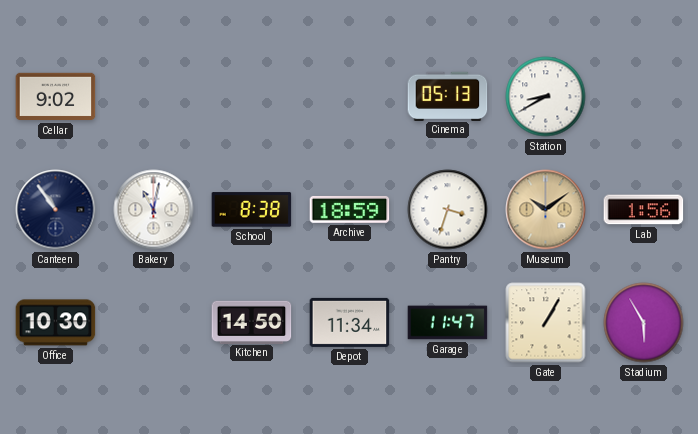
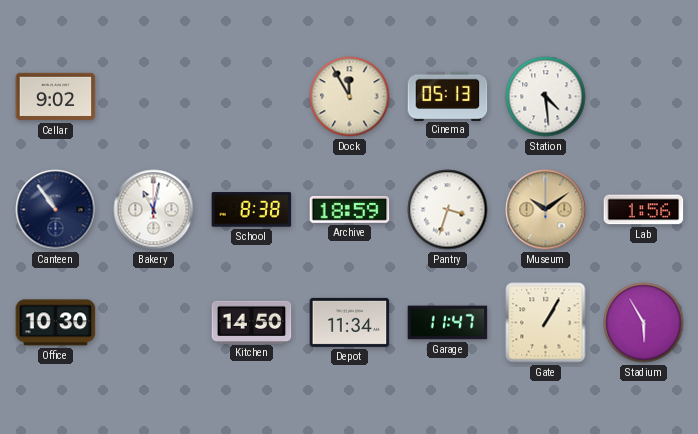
Dock: none -> 11:55
Station: 8:40 -> 4:29
